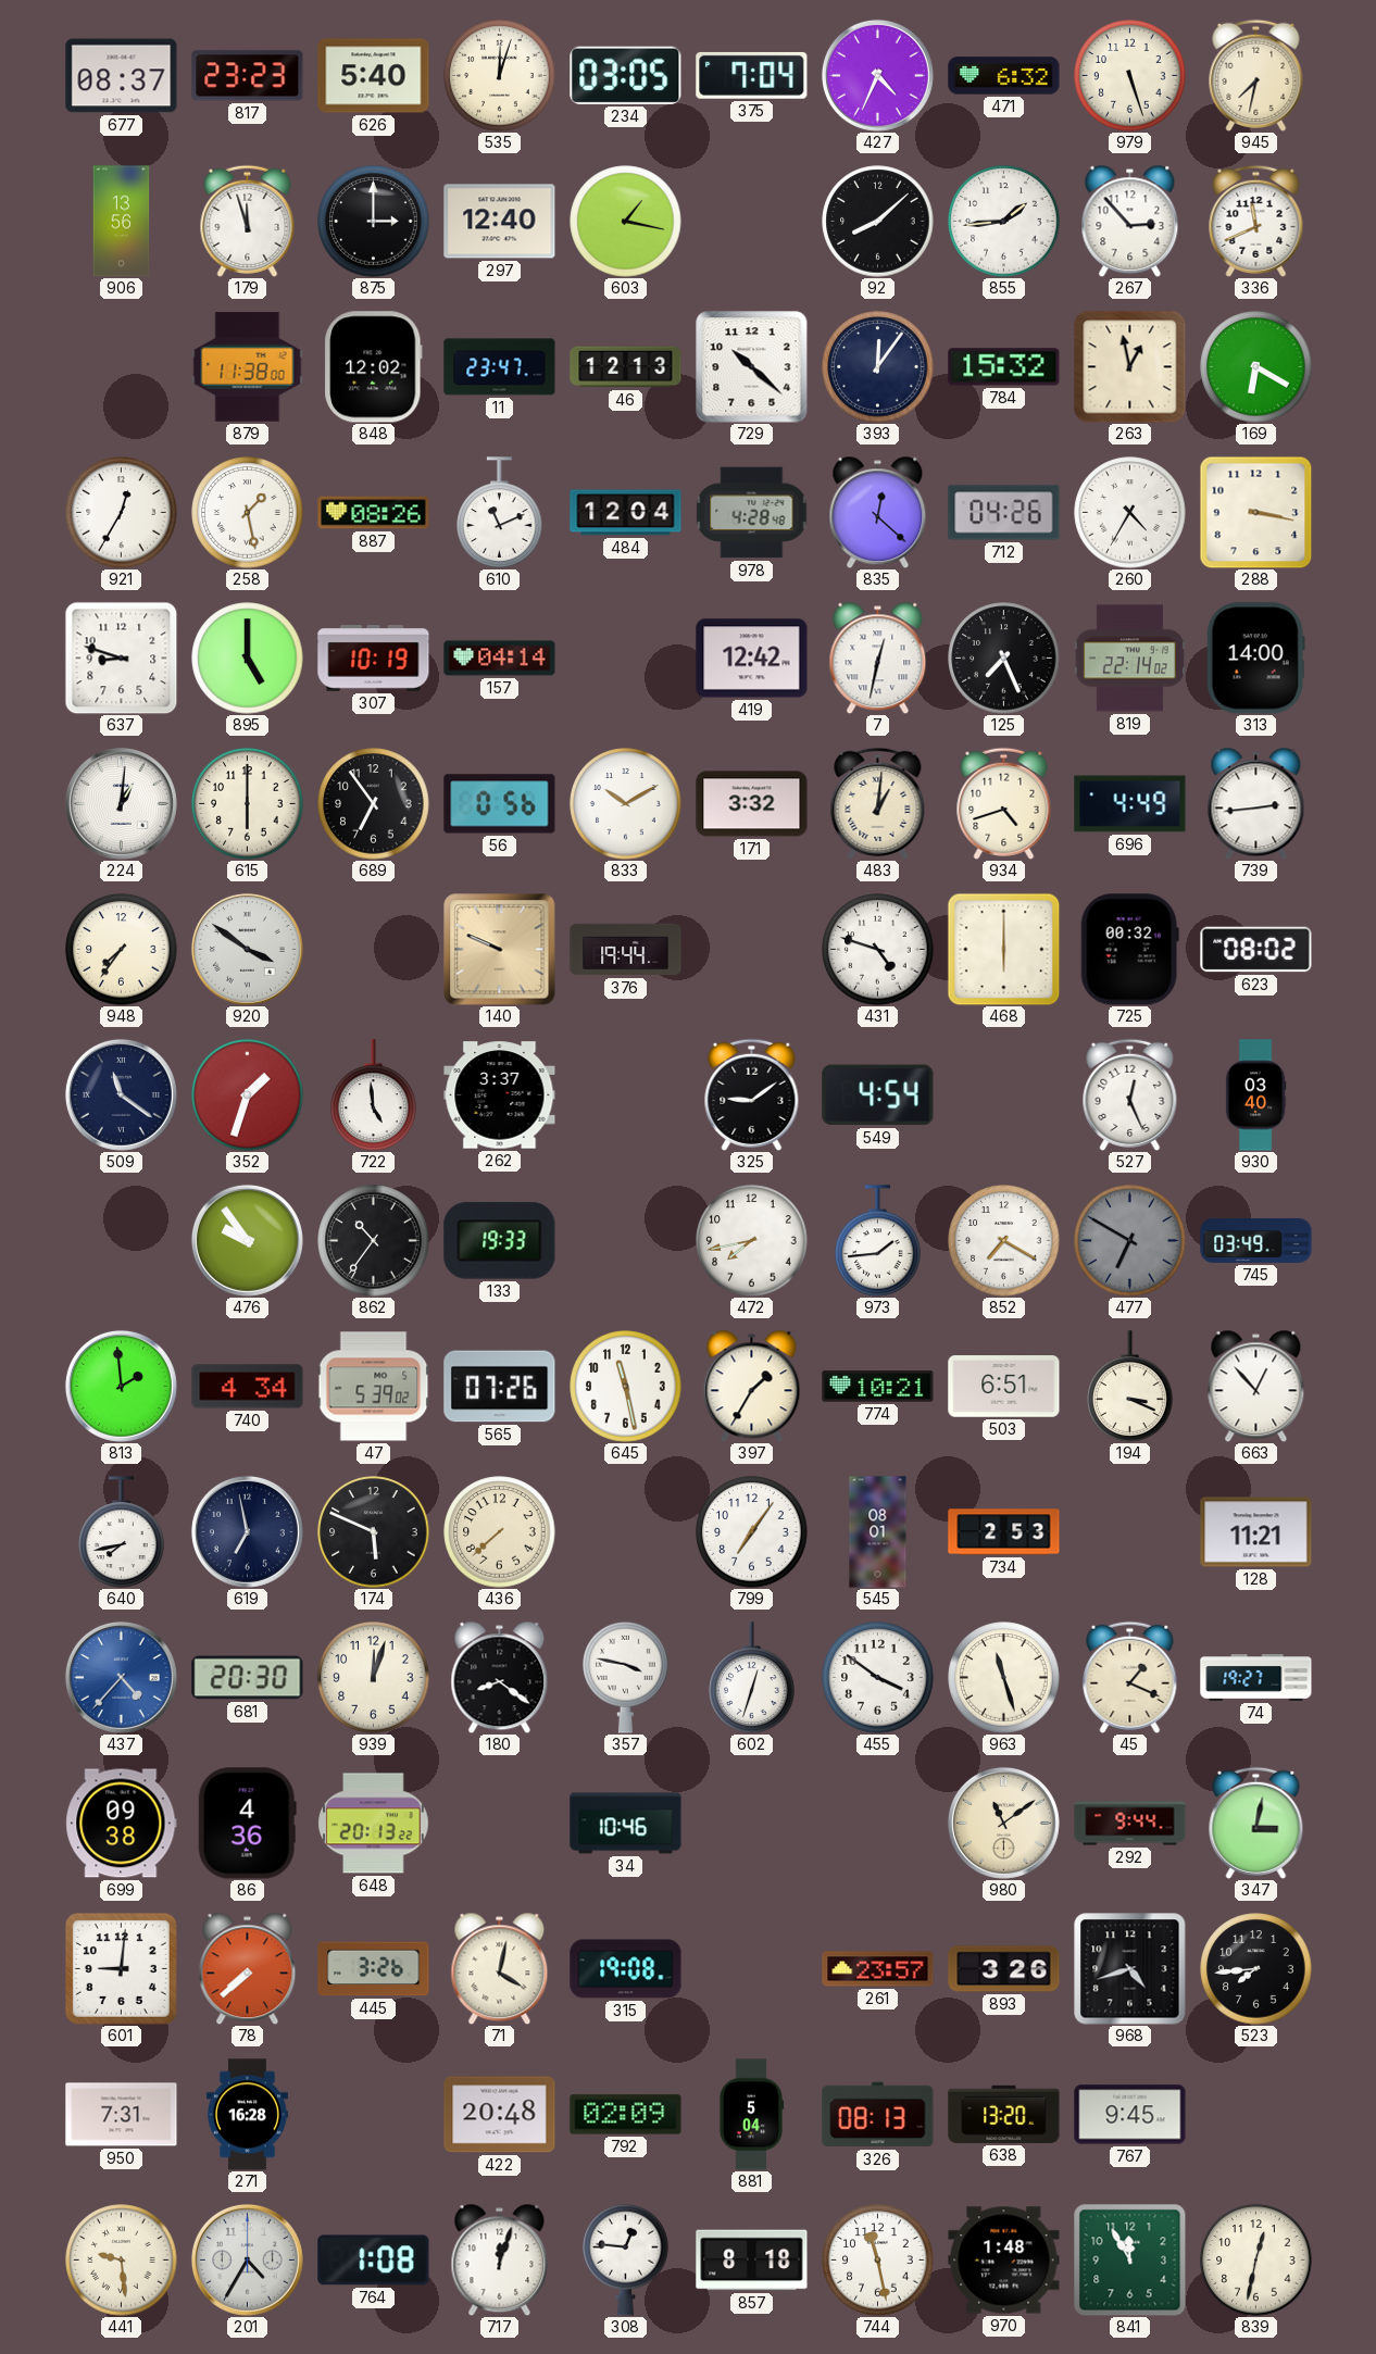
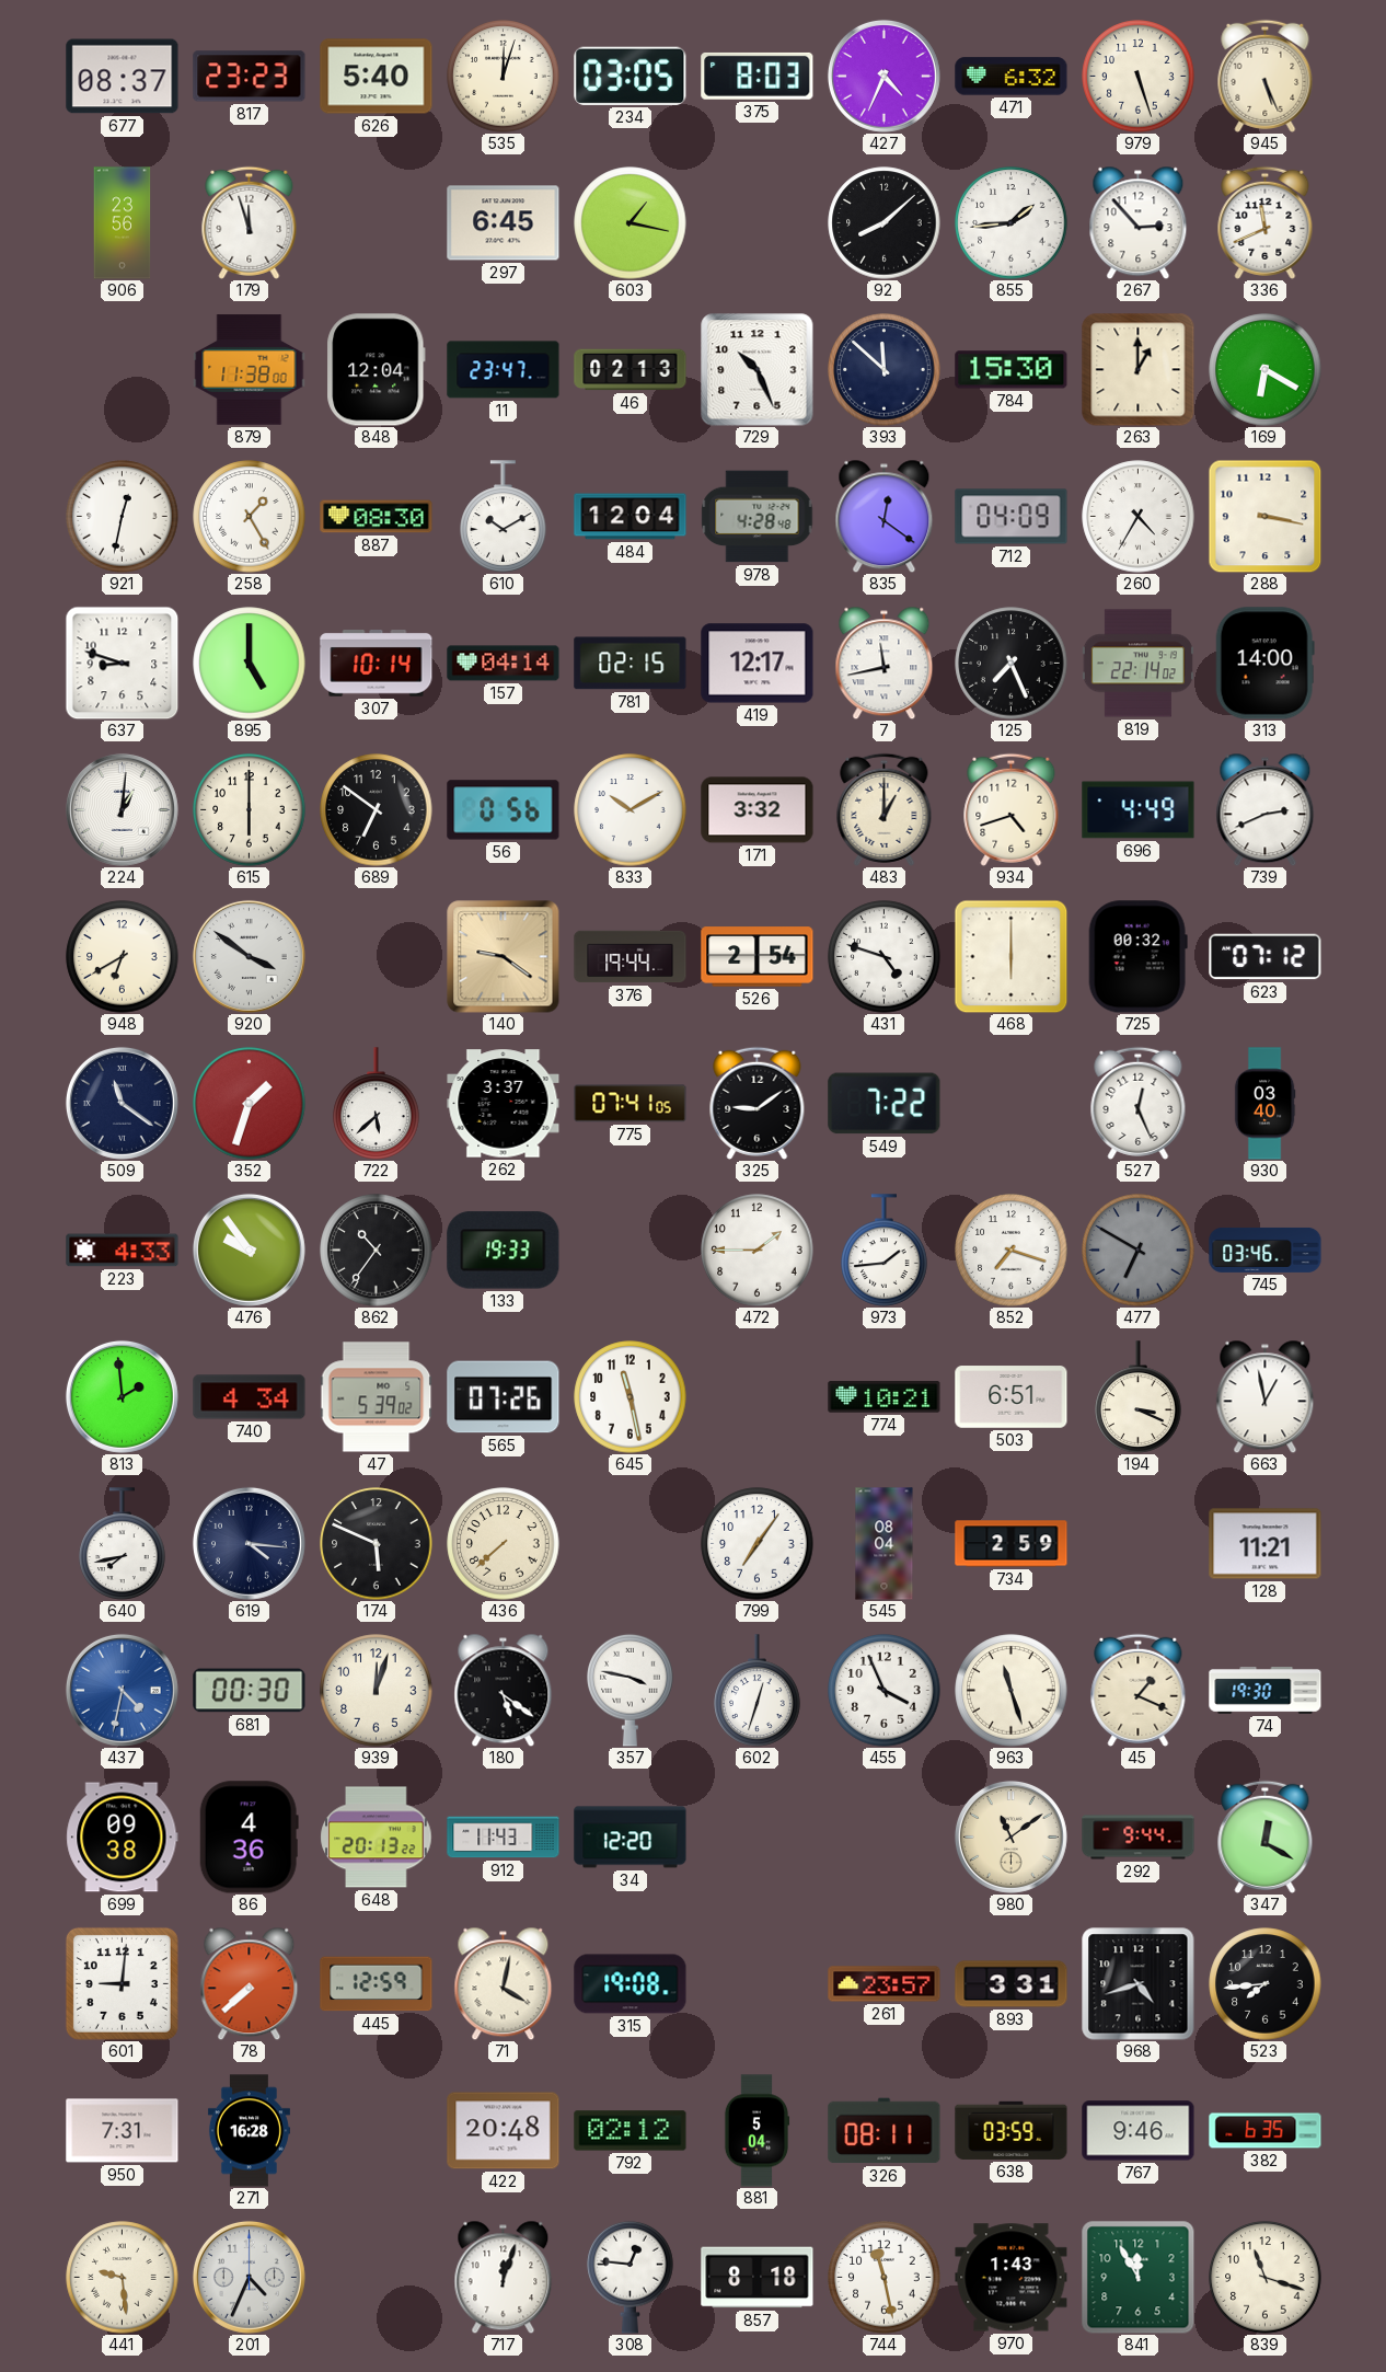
375: 7:04 -> 8:03
945: 7:32 -> 5:26
906: 13:56 -> 23:56
875: 3:00 -> none
297: 12:40 -> 6:45
848: 12:02 -> 12:04
46: 12:13 -> 02:13
729: 10:22 -> 10:26
393: 12:06 -> 11:52
784: 15:32 -> 15:30
263: 12:58 -> 1:00
921: 12:35 -> 12:32
258: 1:28 -> 1:25
887: 08:26 -> 08:30
610: 11:11 -> 10:10
835: 12:22 -> 12:21
712: 04:26 -> 04:09
307: 10:19 -> 10:14
781: none -> 02:15
419: 12:42 -> 12:17
7: 12:32 -> 11:43
689: 6:54 -> 6:51
483: 1:01 -> 1:00
739: 2:44 -> 2:41
948: 7:36 -> 6:40
140: 9:49 -> 9:21
526: none -> 2:54
623: 08:02 -> 07:12
722: 4:59 -> 5:38
775: none -> 07:41
549: 4:54 -> 7:22
223: none -> 4:33
472: 7:43 -> 1:45
852: 7:20 -> 7:18
745: 03:49 -> 03:46
397: 1:35 -> none
663: 12:53 -> 12:58
619: 6:58 -> 4:16
545: 08:01 -> 08:04
734: 2:53 -> 2:59
437: 4:37 -> 4:32
681: 20:30 -> 00:30
180: 8:21 -> 5:21
455: 3:51 -> 3:56
74: 19:27 -> 19:30
912: none -> 11:43
34: 10:46 -> 12:20
347: 3:02 -> 12:20
445: 3:26 -> 12:59
893: 3:26 -> 3:31
792: 02:09 -> 02:12
326: 08:13 -> 08:11
638: 13:20 -> 03:59
767: 9:45 -> 9:46
382: none -> 6:35
201: 4:35 -> 4:34
764: 1:08 -> none
970: 1:48 -> 1:43
839: 12:32 -> 11:18
